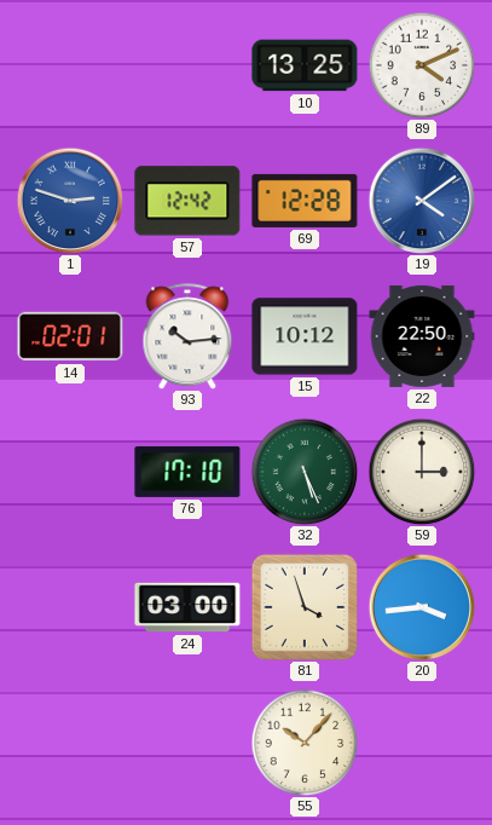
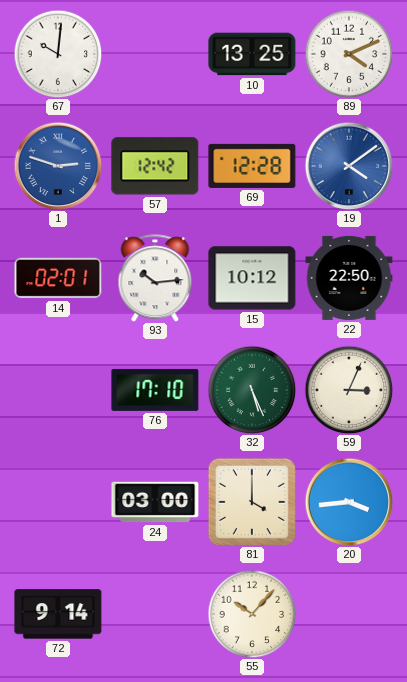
67: none -> 10:01
59: 3:00 -> 3:04
81: 3:57 -> 4:00
72: none -> 9:14
